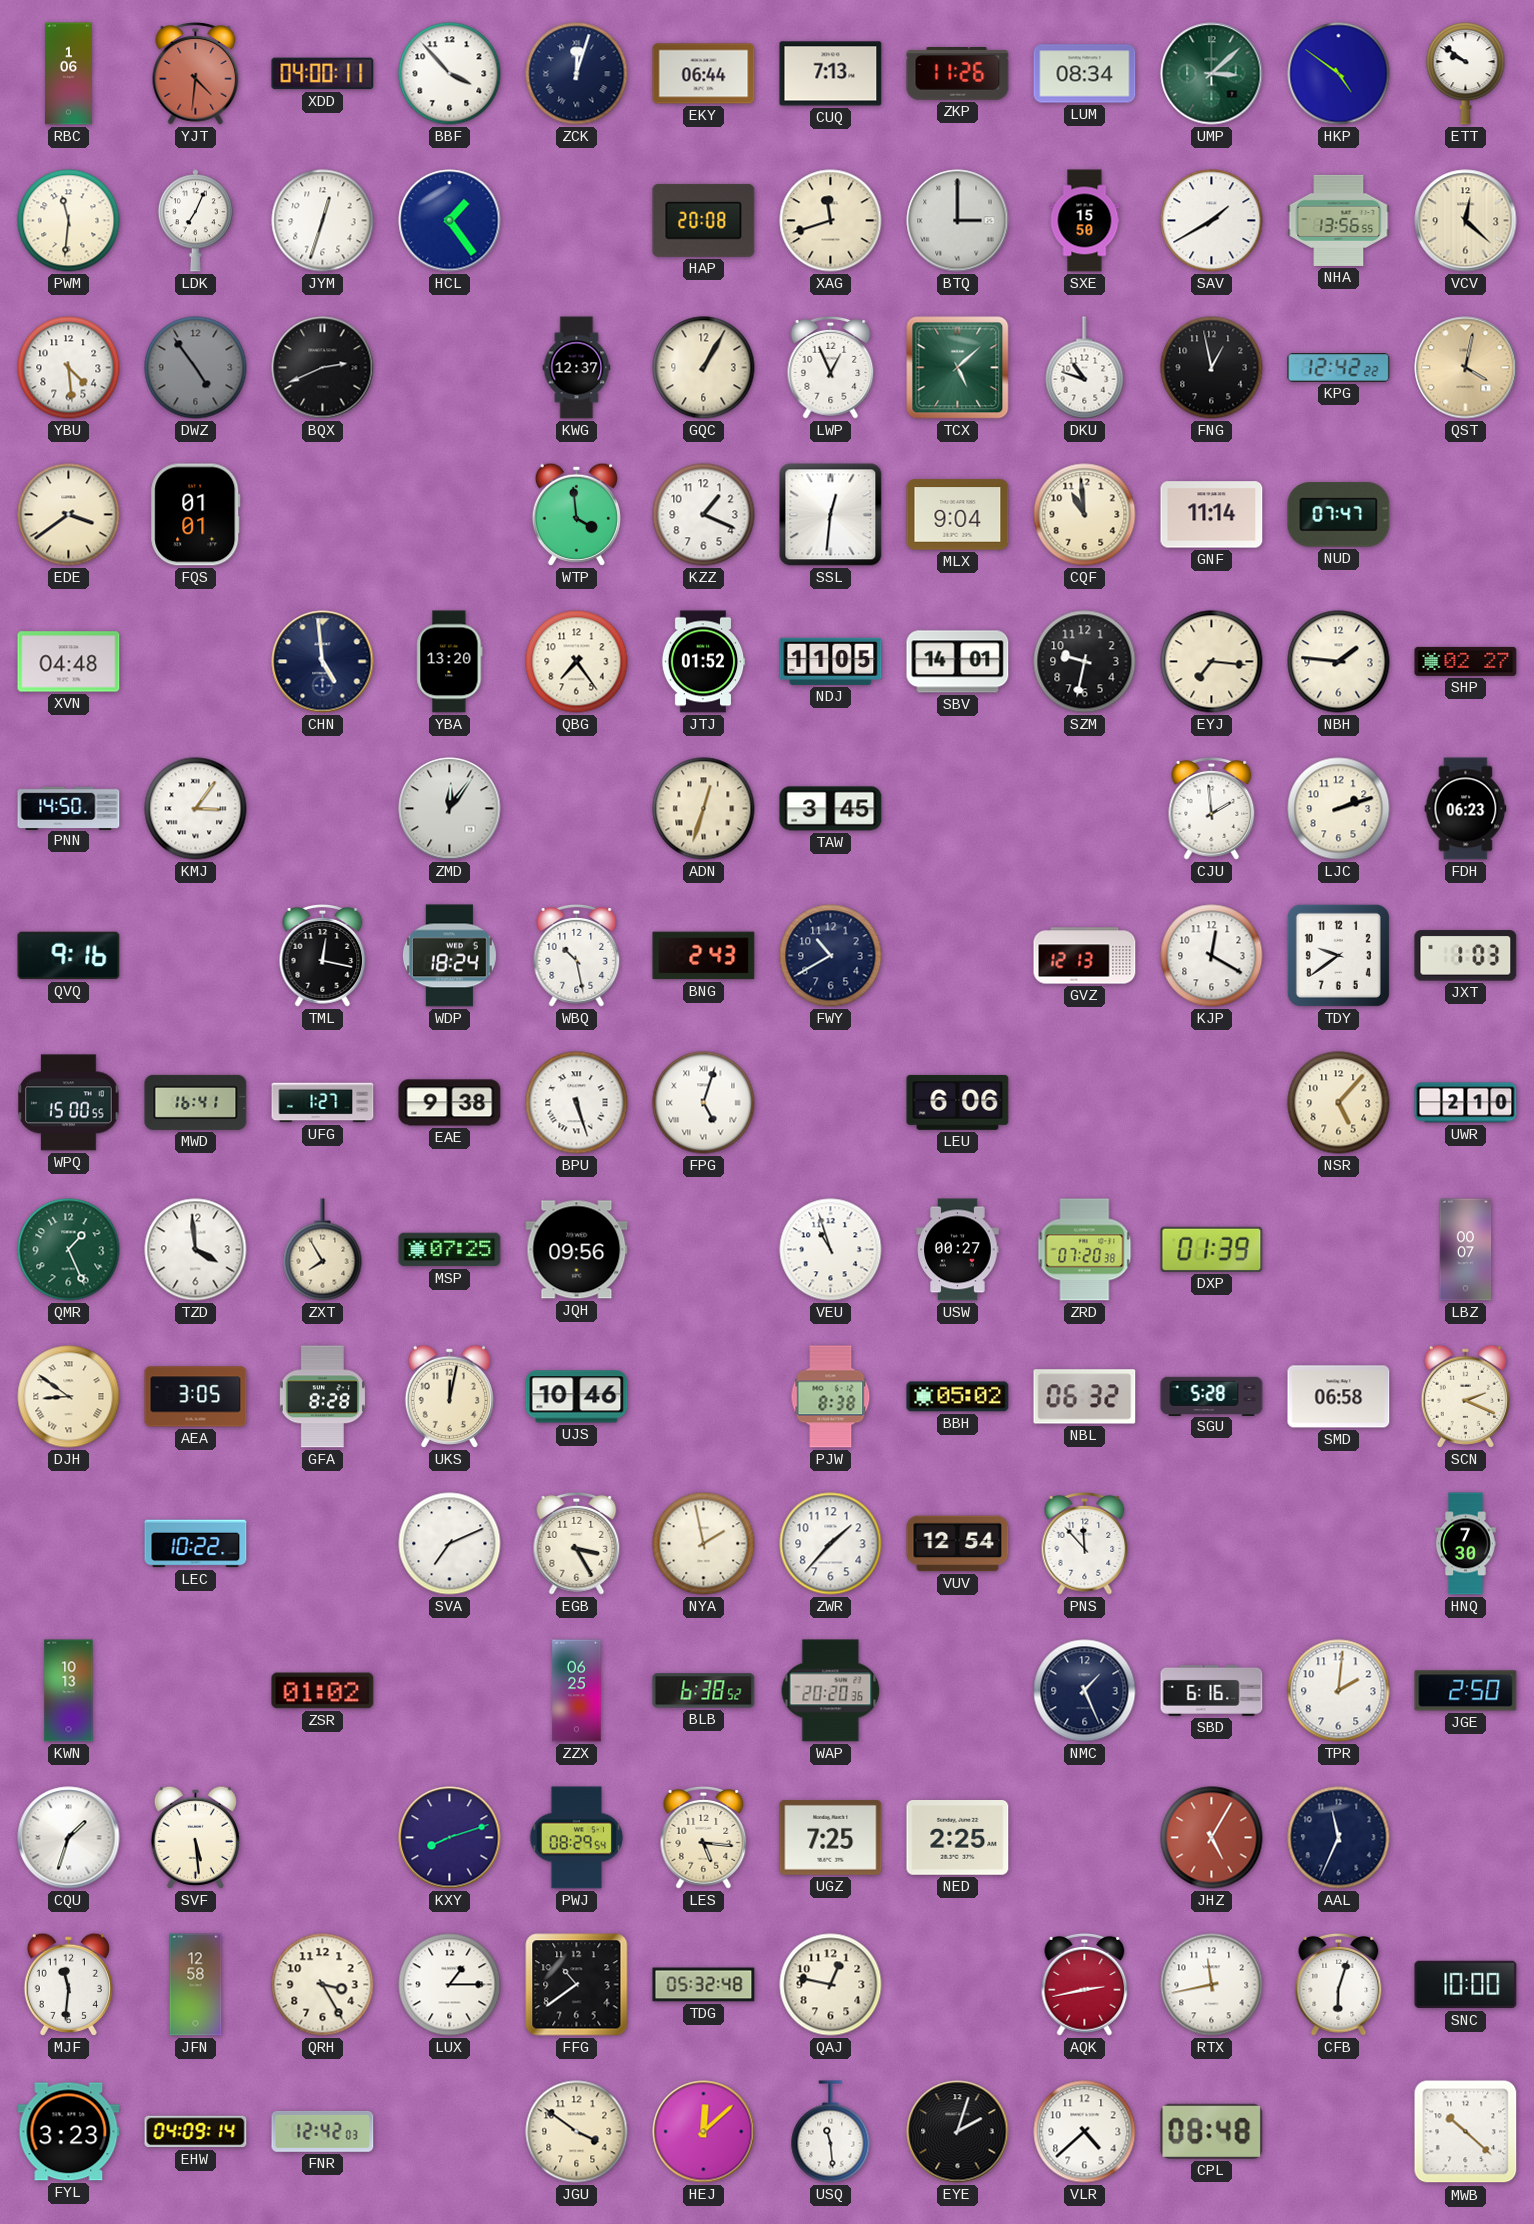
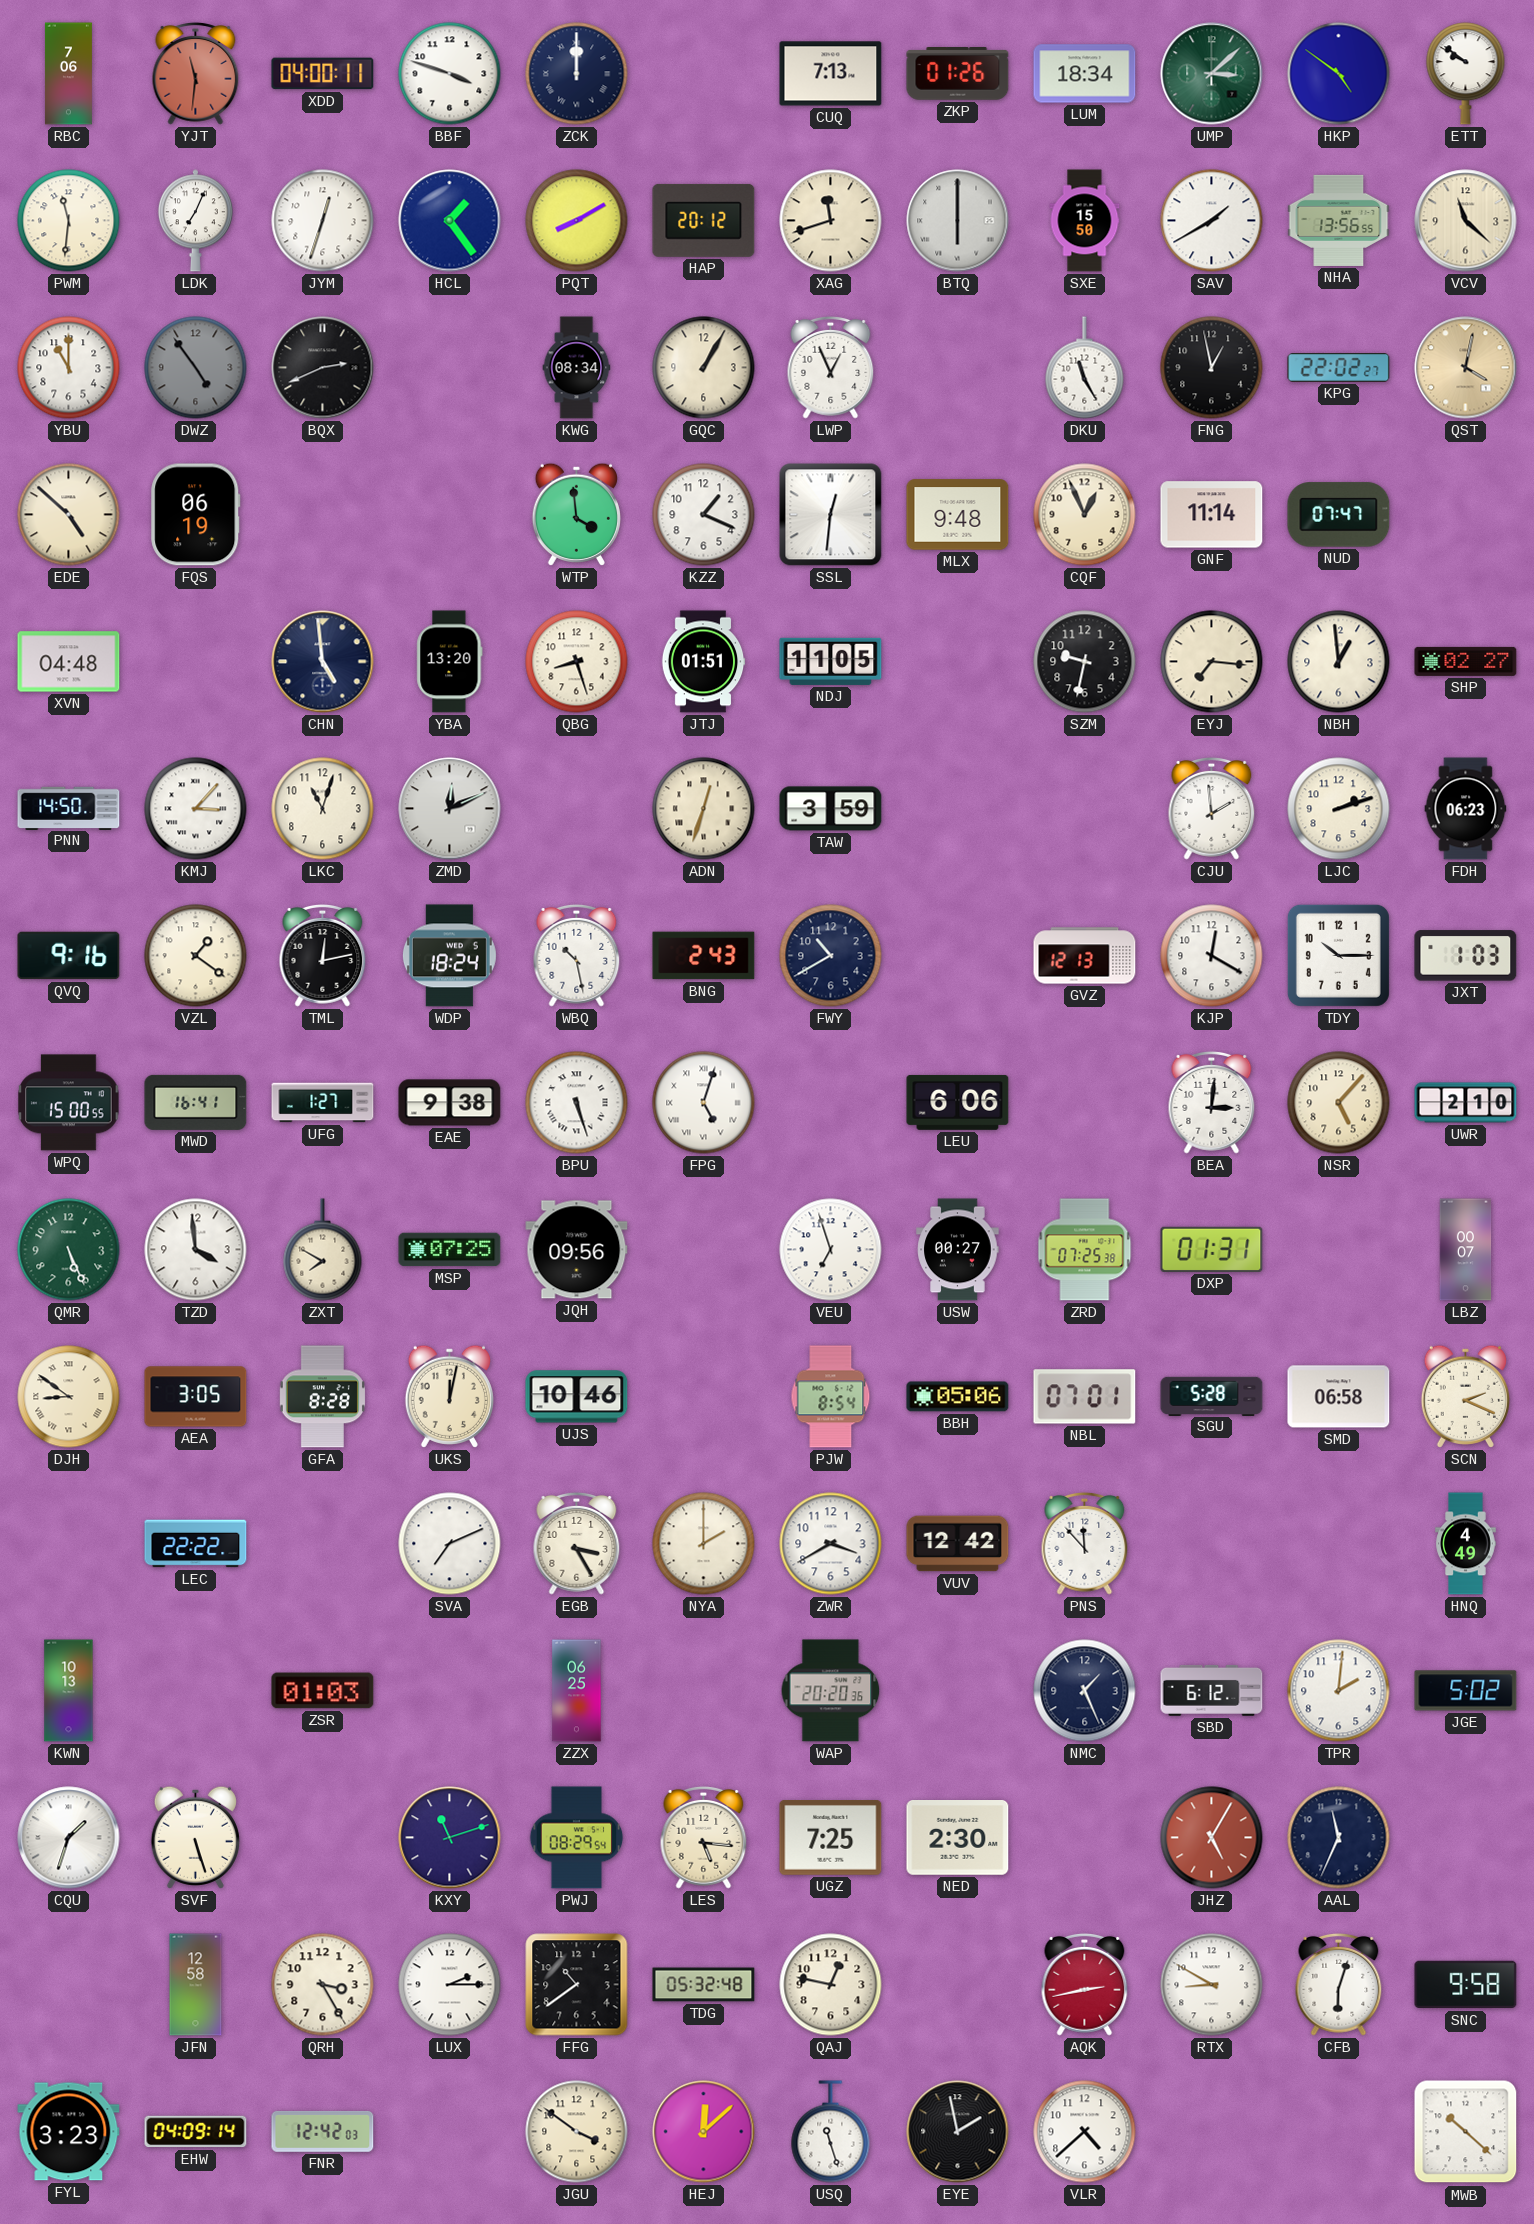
RBC: 1:06 -> 7:06
YJT: 4:31 -> 11:31
BBF: 3:53 -> 3:48
ZCK: 12:03 -> 12:00
EKY: 06:44 -> none
ZKP: 11:26 -> 01:26
LUM: 08:34 -> 18:34
PQT: none -> 8:10
HAP: 20:08 -> 20:12
BTQ: 3:00 -> 6:00
VCV: 12:22 -> 11:22
YBU: 4:29 -> 11:00
KWG: 12:37 -> 08:34
TCX: 5:08 -> none
DKU: 10:48 -> 11:25
KPG: 12:42 -> 22:02
EDE: 3:39 -> 4:52
FQS: 01:01 -> 06:19
MLX: 9:04 -> 9:48
CQF: 10:59 -> 12:56
QBG: 7:24 -> 8:27
JTJ: 01:52 -> 01:51
SBV: 14:01 -> none
NBH: 1:46 -> 12:59
KMJ: 3:06 -> 3:07
LKC: none -> 11:03
ZMD: 12:06 -> 12:11
TAW: 3:45 -> 3:59
VZL: none -> 1:21
TML: 12:17 -> 12:13
TDY: 9:39 -> 10:15
BEA: none -> 3:01
QMR: 1:26 -> 5:26
ZXT: 7:55 -> 7:50
VEU: 10:57 -> 6:57
ZRD: 07:20 -> 07:25
DXP: 01:39 -> 01:31
PJW: 8:38 -> 8:54
BBH: 05:02 -> 05:06
NBL: 06:32 -> 07:01
LEC: 10:22 -> 22:22
NYA: 1:58 -> 2:00
ZWR: 1:37 -> 3:40
VUV: 12:54 -> 12:42
HNQ: 7:30 -> 4:49
ZSR: 01:02 -> 01:03
BLB: 6:38 -> none
SBD: 6:16 -> 6:12
JGE: 2:50 -> 5:02
SVF: 5:29 -> 5:27
KXY: 8:12 -> 11:12
NED: 2:25 -> 2:30
MJF: 11:31 -> none
LUX: 1:15 -> 2:15
RTX: 11:43 -> 8:50
SNC: 10:00 -> 9:58
USQ: 11:29 -> 11:27
EYE: 2:03 -> 1:58
CPL: 08:48 -> none
